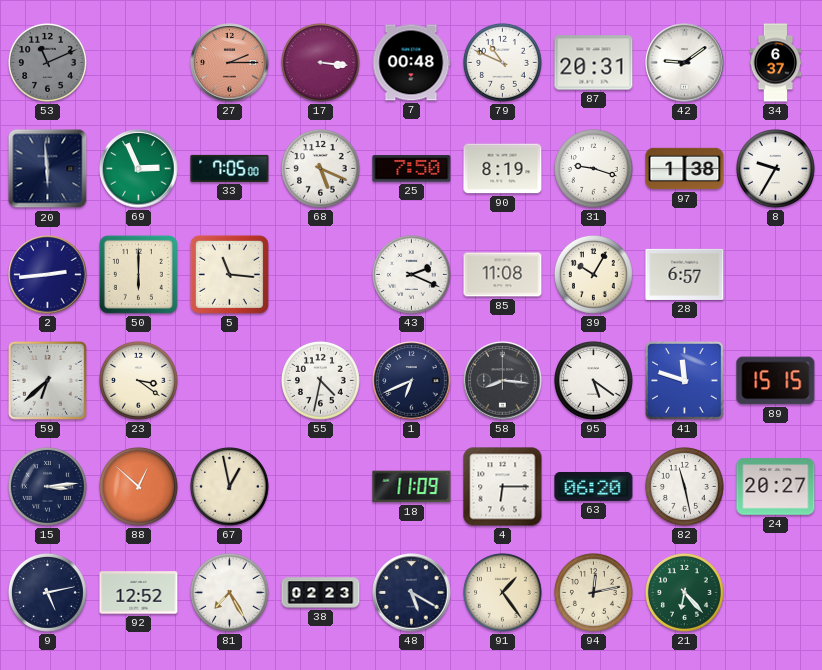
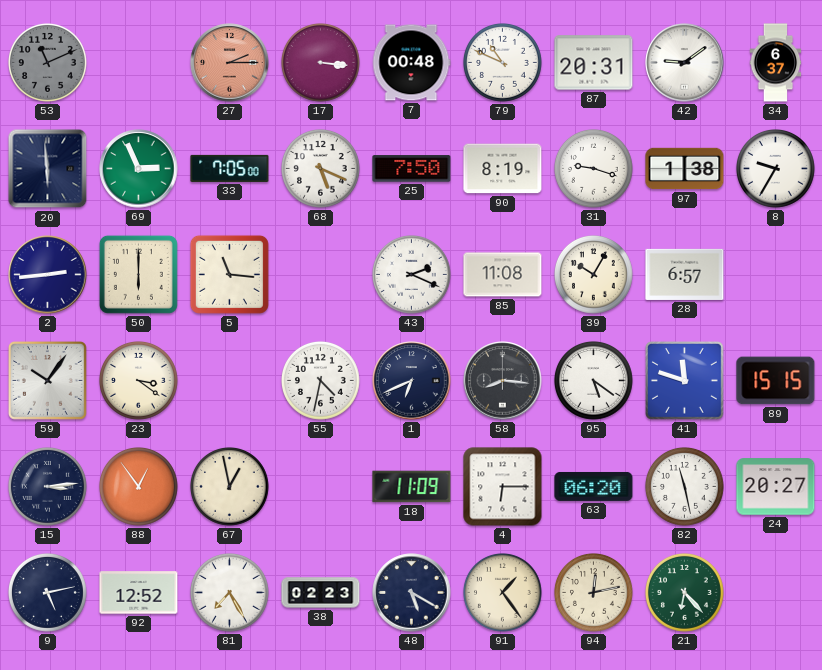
59: 6:38 -> 10:06
88: 12:52 -> 12:54
